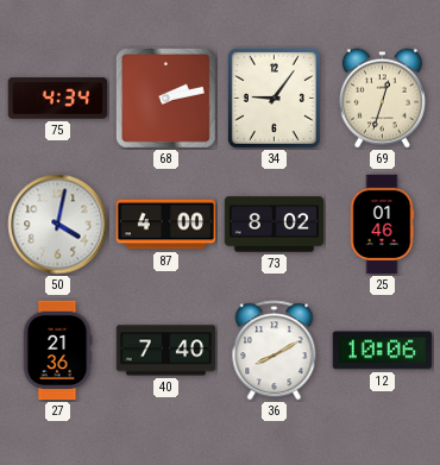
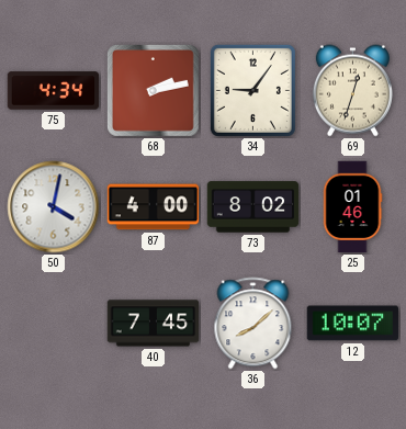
27: 21:36 -> none
40: 7:40 -> 7:45
36: 8:10 -> 8:08
12: 10:06 -> 10:07
